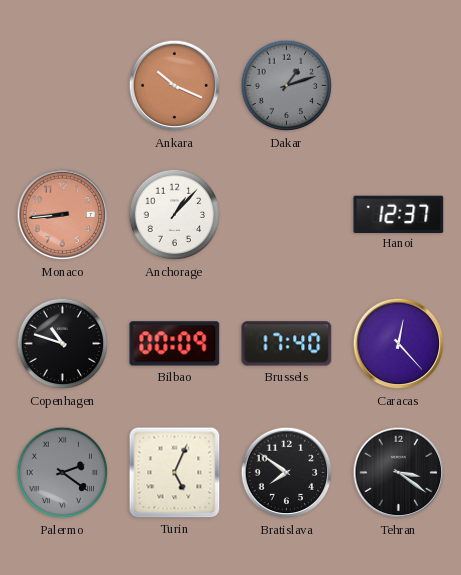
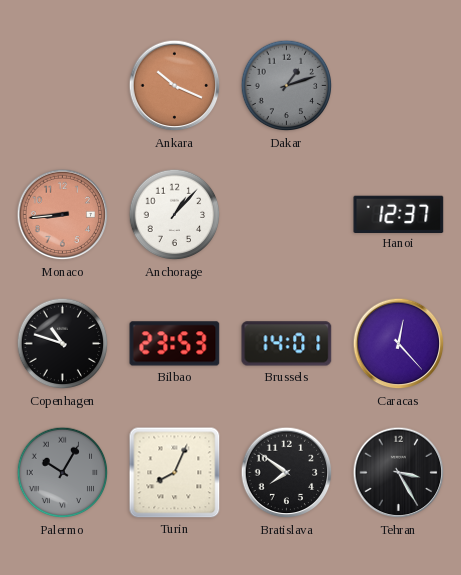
Bilbao: 00:09 -> 23:53
Brussels: 17:40 -> 14:01
Palermo: 2:21 -> 10:05
Turin: 5:04 -> 8:04
Tehran: 3:21 -> 3:25
